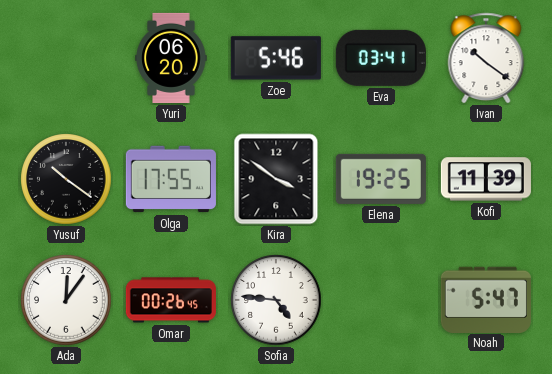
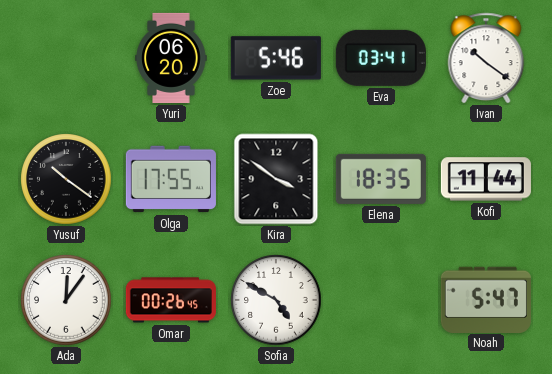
Elena: 19:25 -> 18:35
Kofi: 11:39 -> 11:44
Sofia: 4:46 -> 4:50
